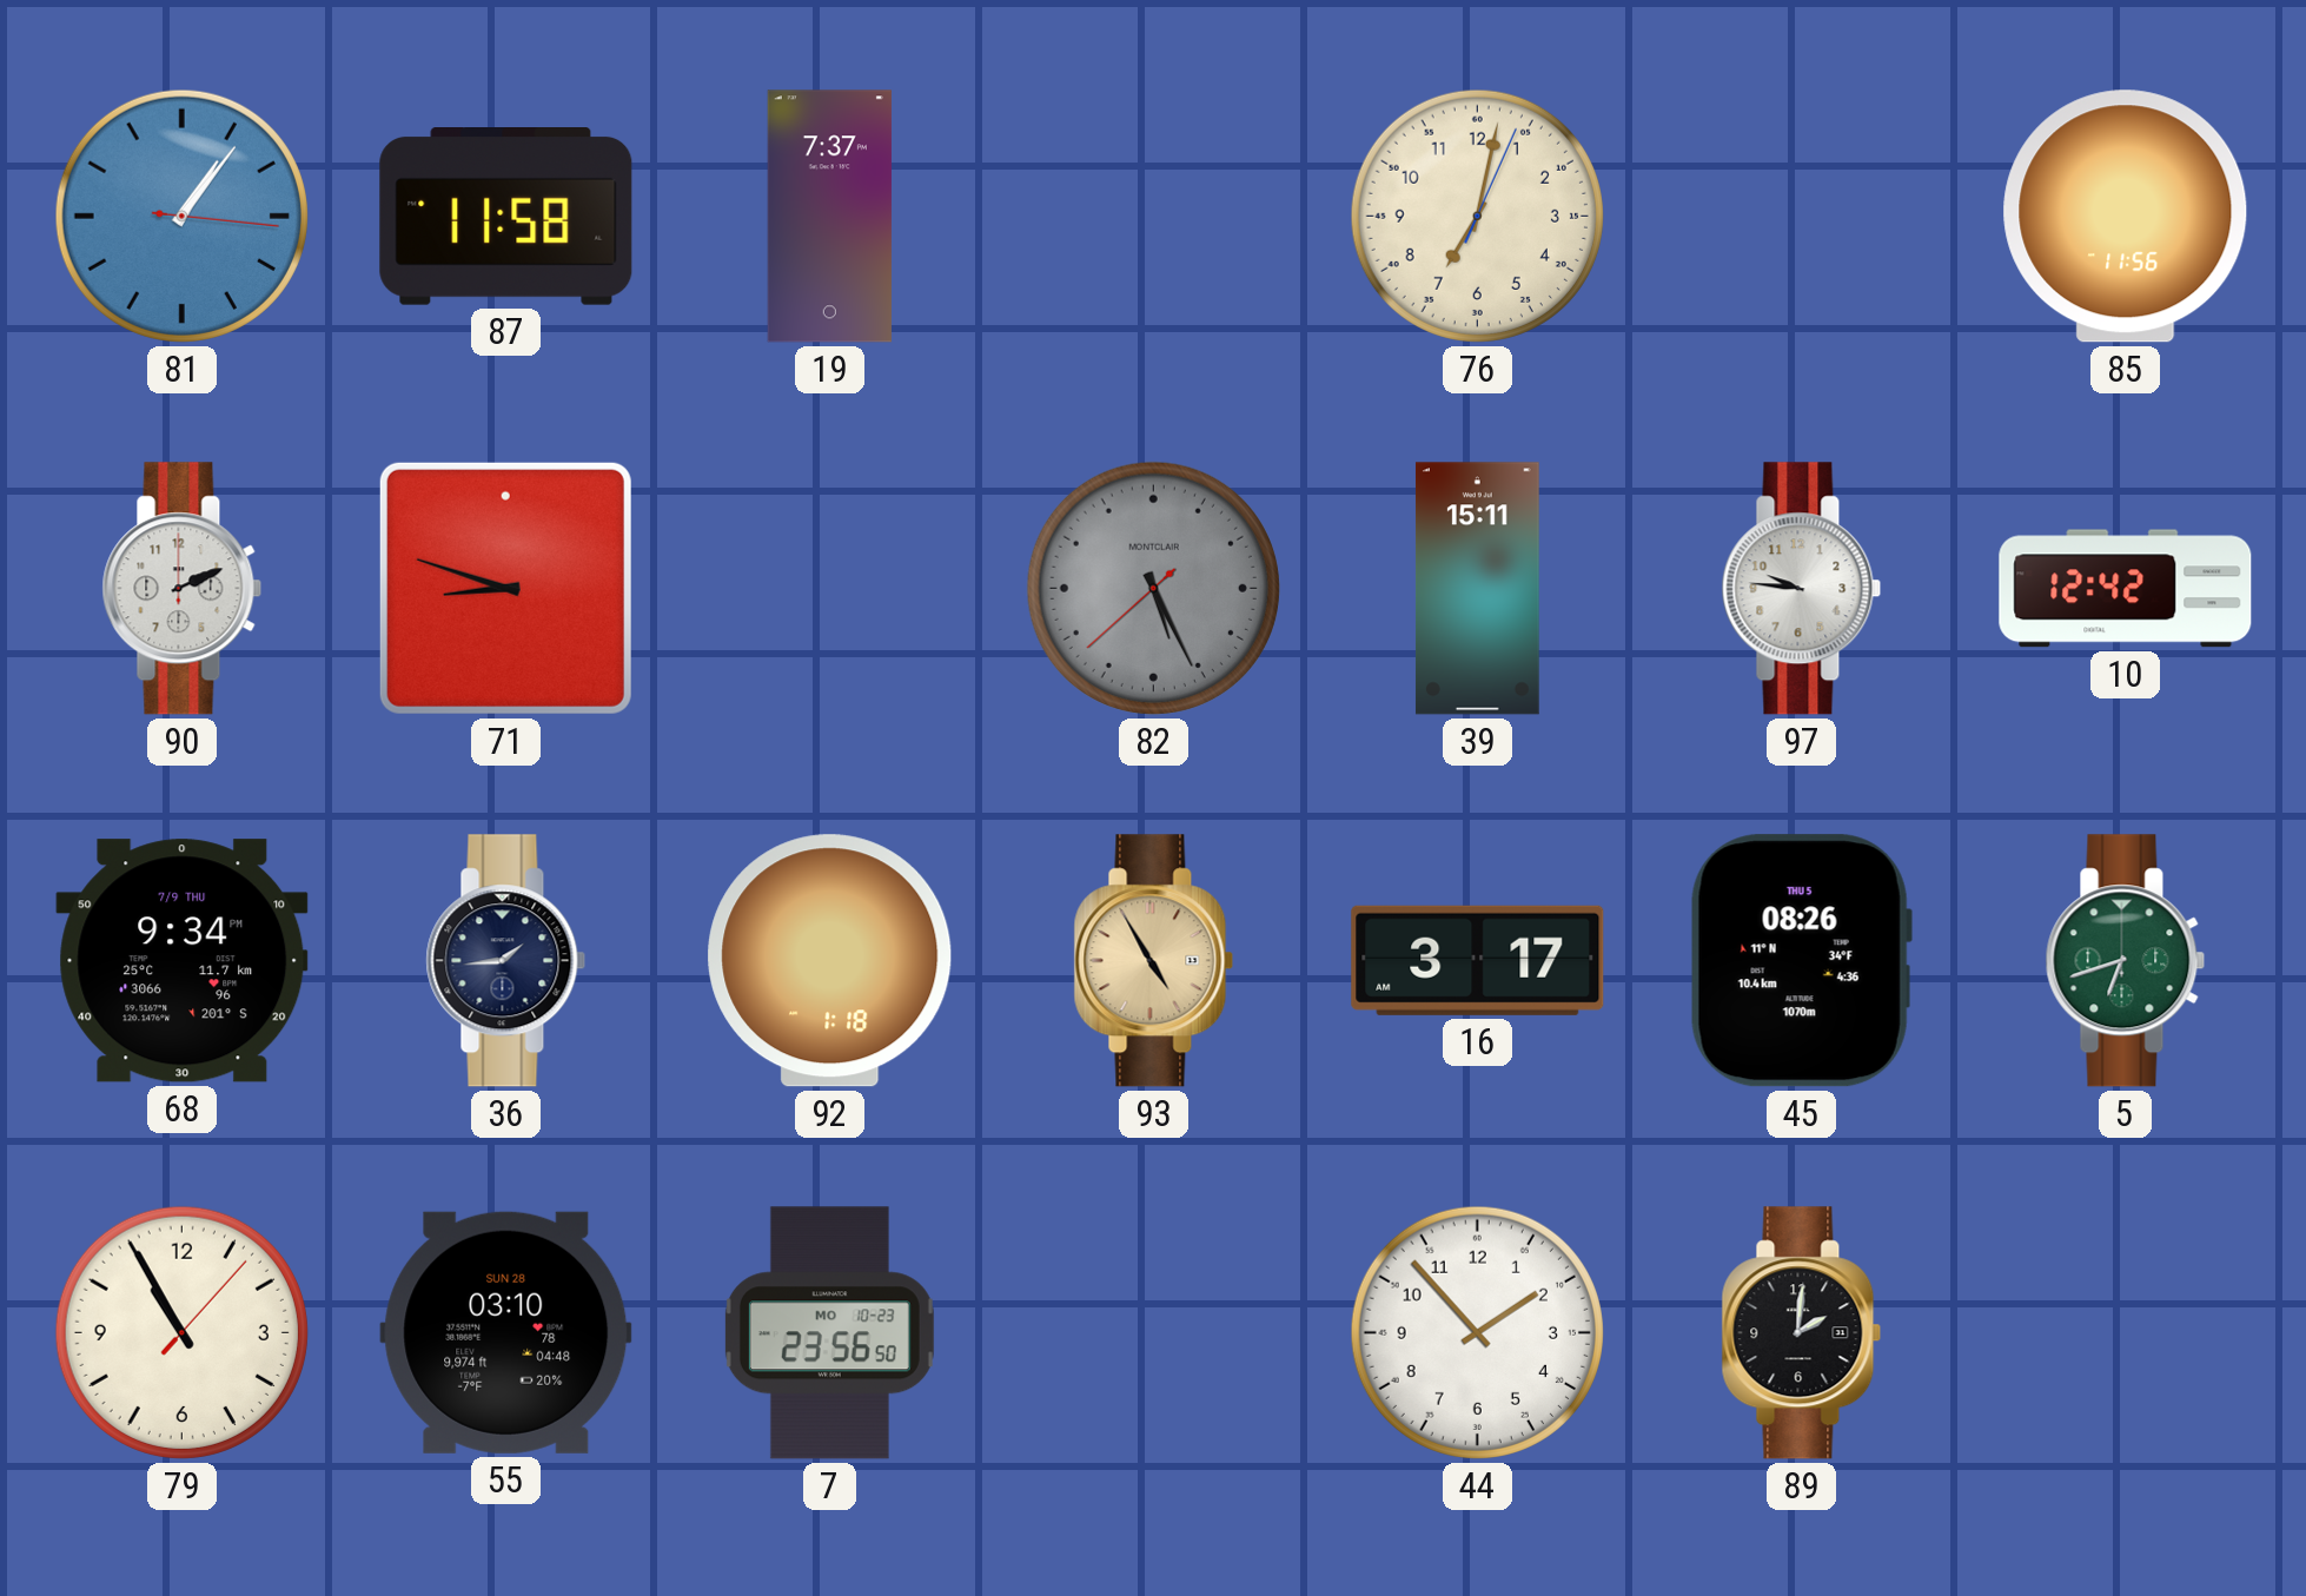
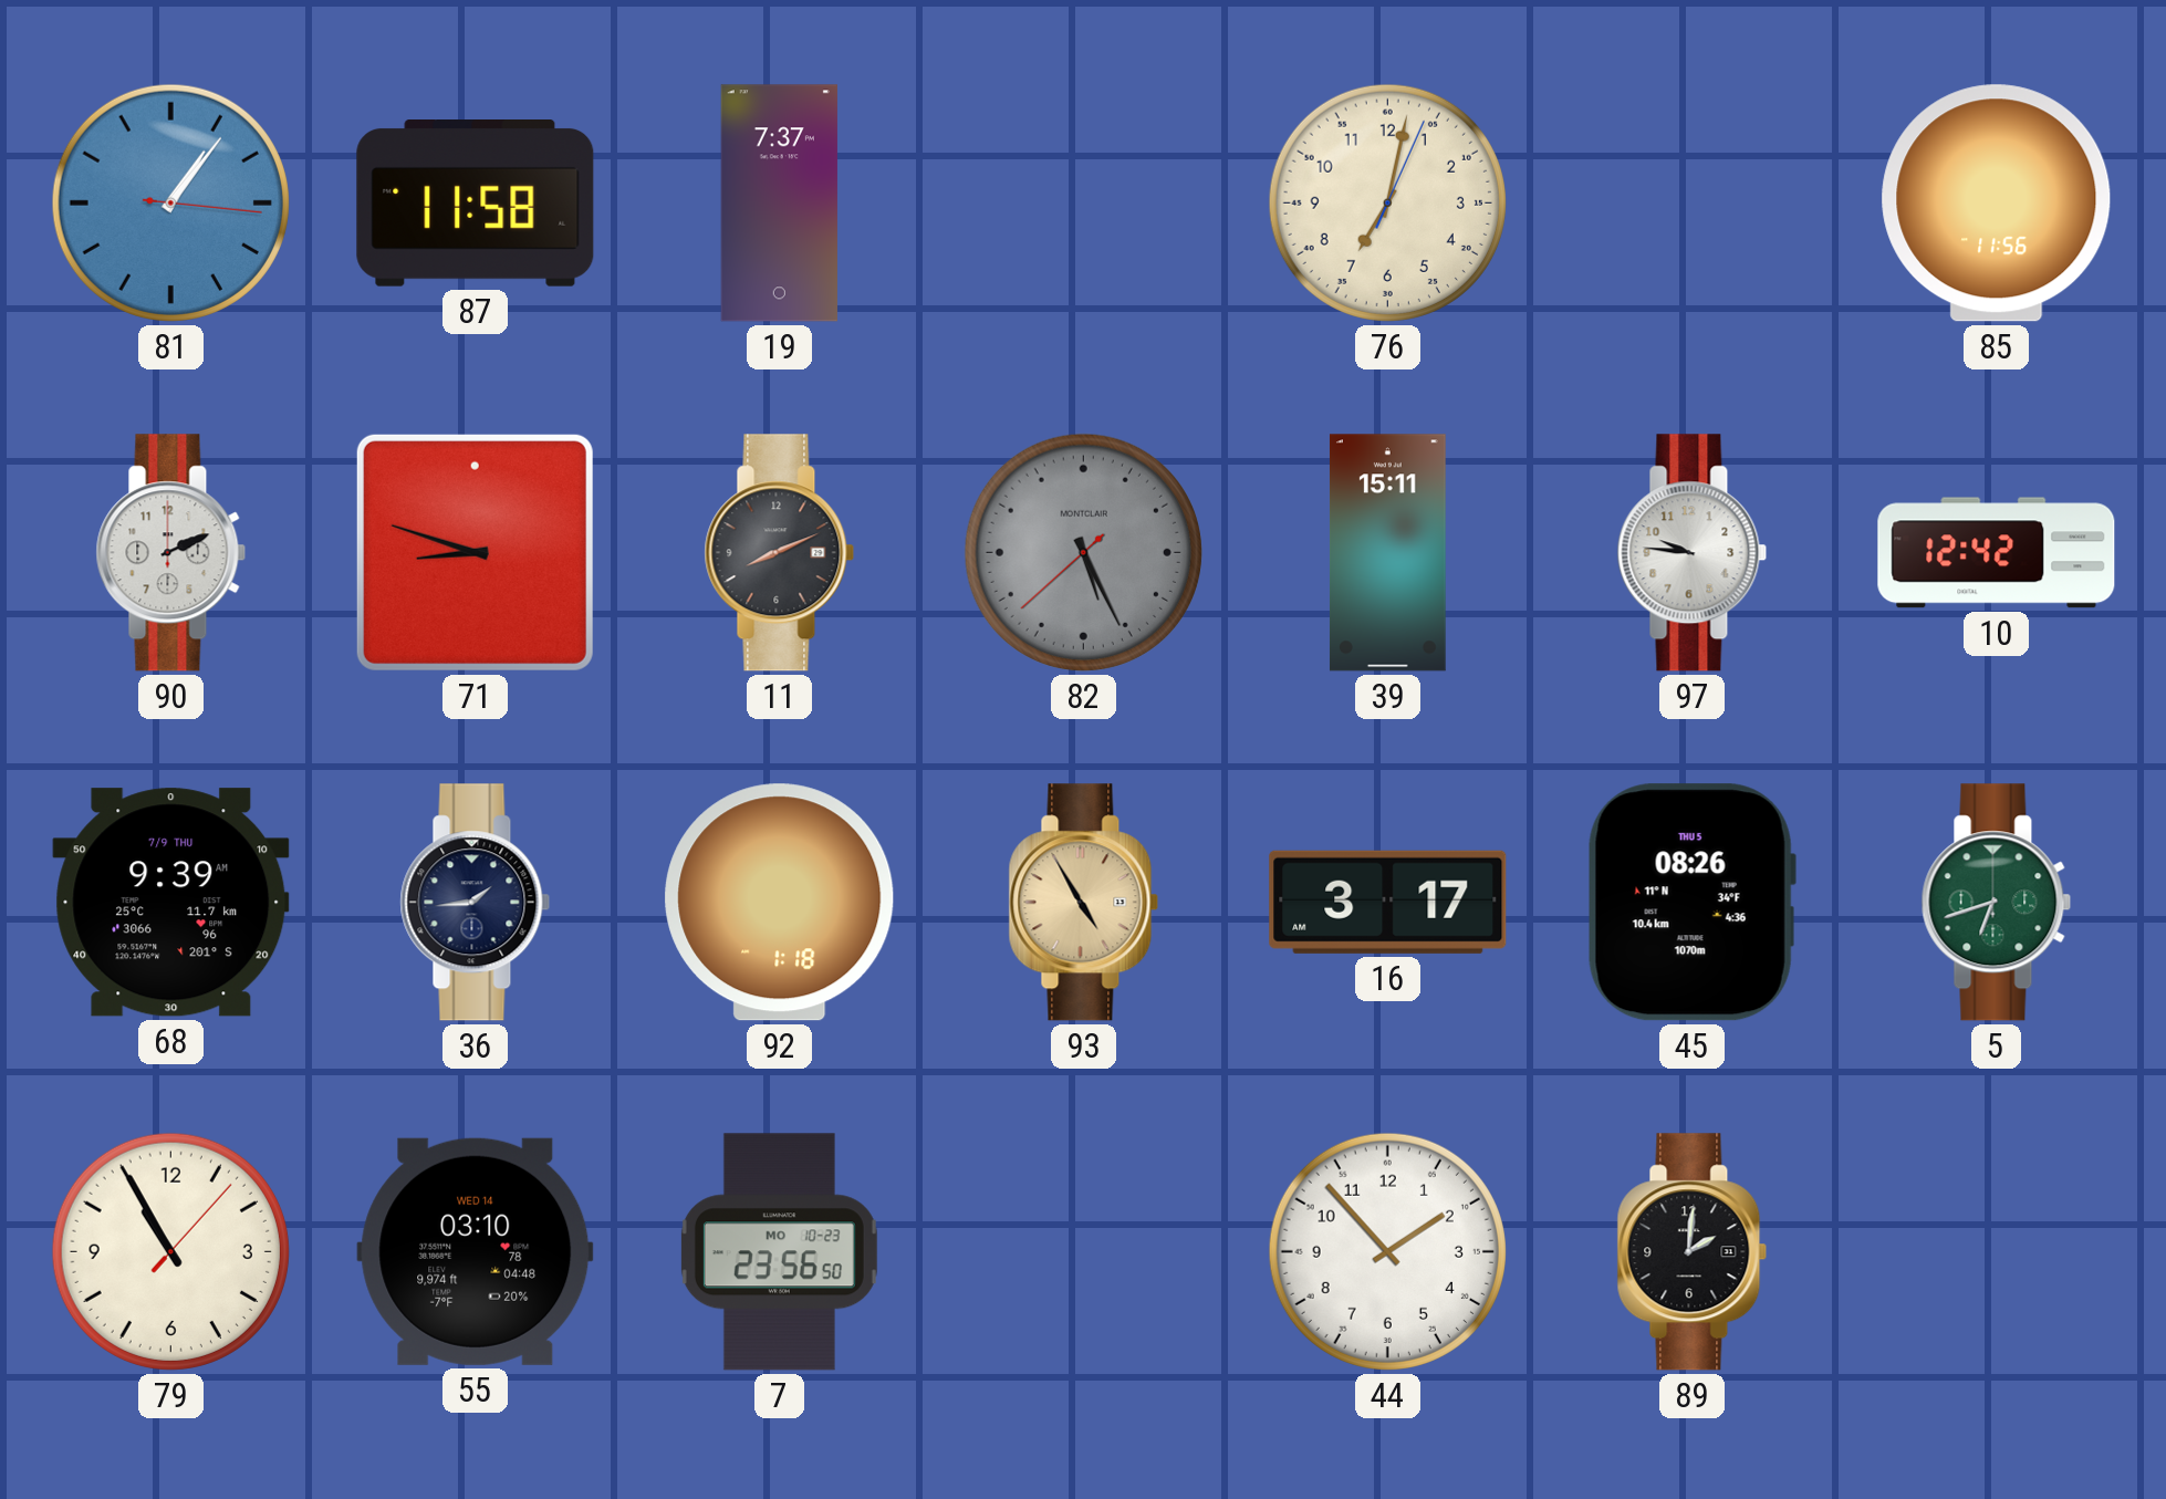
11: none -> 8:11
68: 9:34 -> 9:39
55 date: SUN 28 -> WED 14
